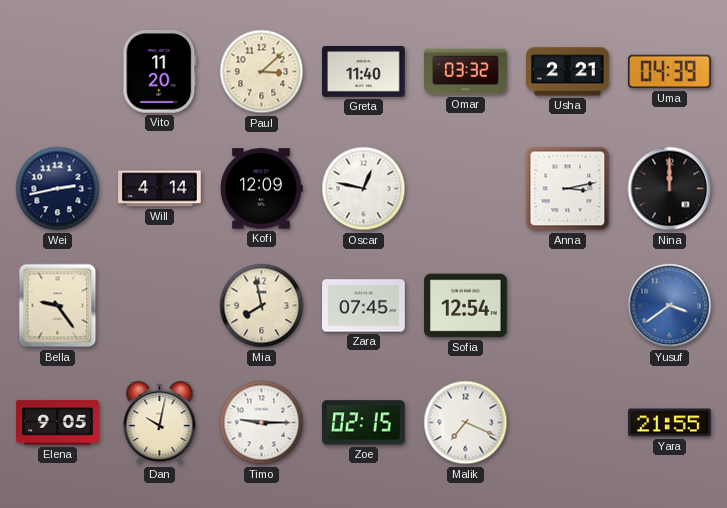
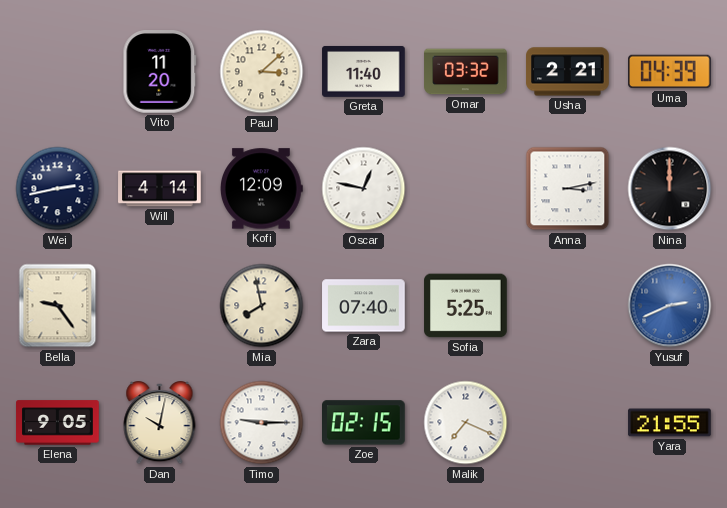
Zara: 07:45 -> 07:40
Sofia: 12:54 -> 5:25
Yusuf: 3:39 -> 2:41
